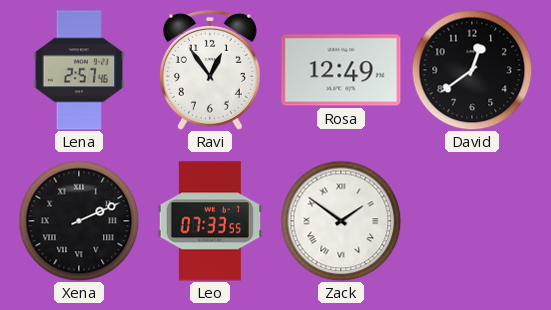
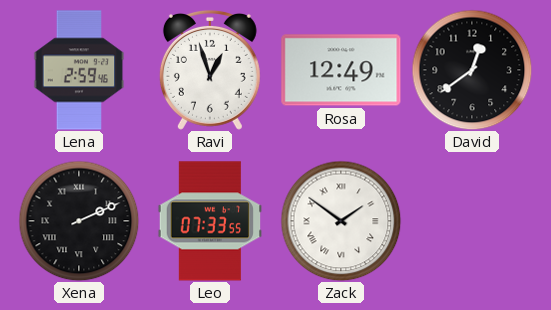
Lena: 2:57 -> 2:59
Ravi: 12:54 -> 12:57
